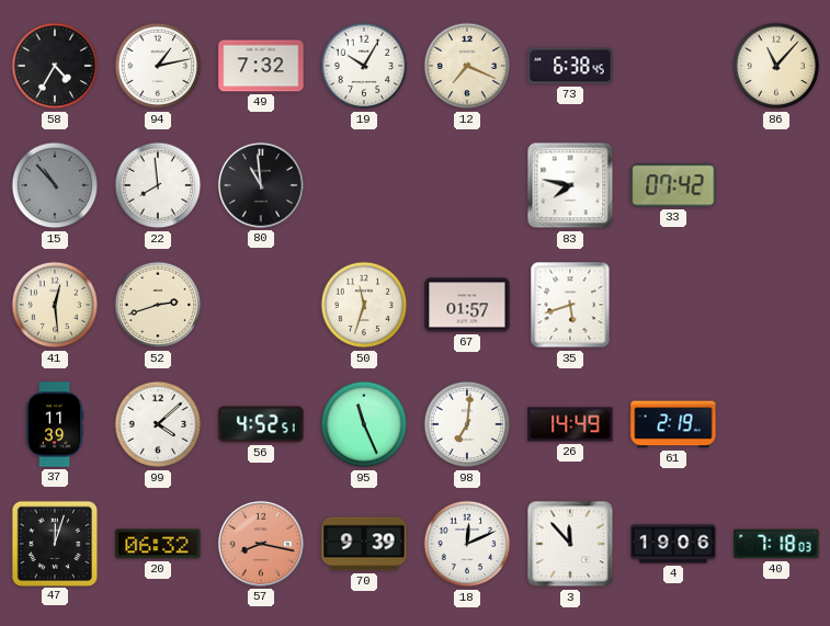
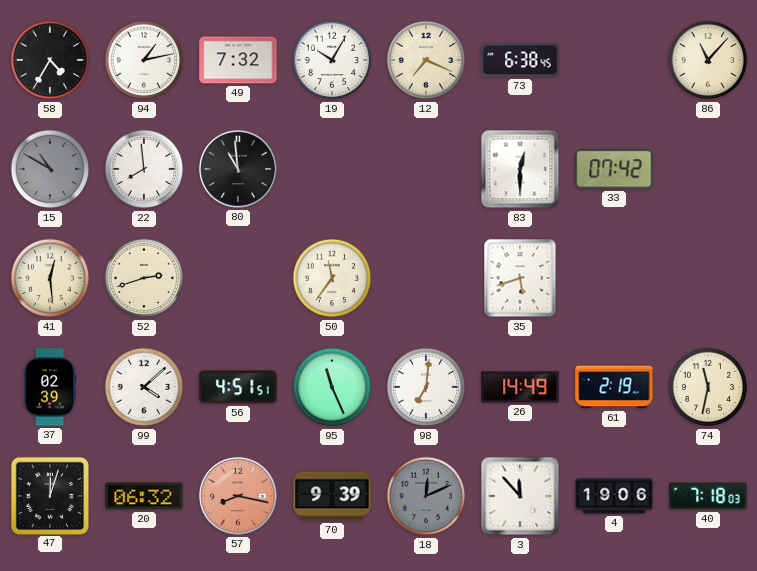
15: 10:53 -> 10:50
83: 7:47 -> 12:30
50: 11:33 -> 11:36
67: 01:57 -> none
37: 11:39 -> 02:39
56: 4:52 -> 4:51
74: none -> 11:32
18 dial: white -> grey
